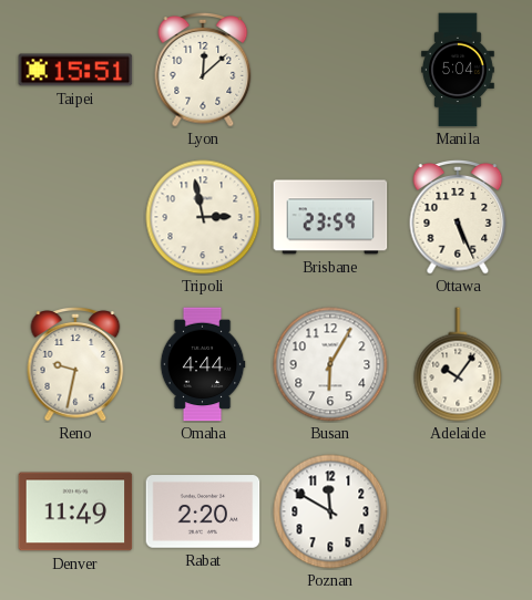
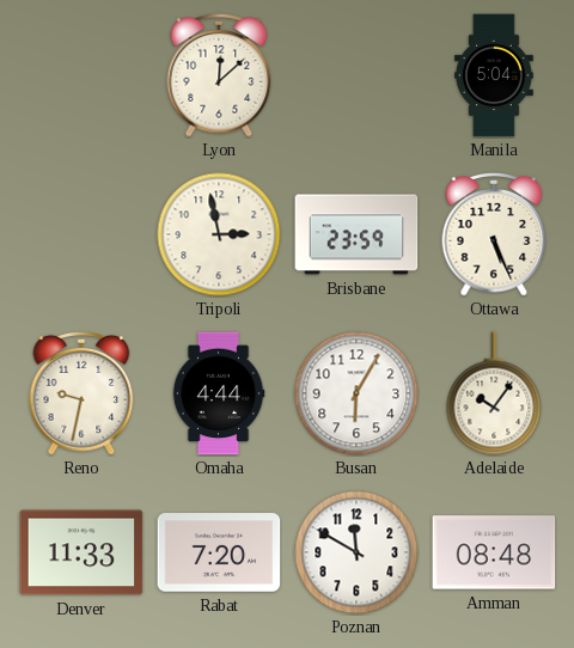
Taipei: 15:51 -> none
Denver: 11:49 -> 11:33
Rabat: 2:20 -> 7:20
Amman: none -> 08:48
